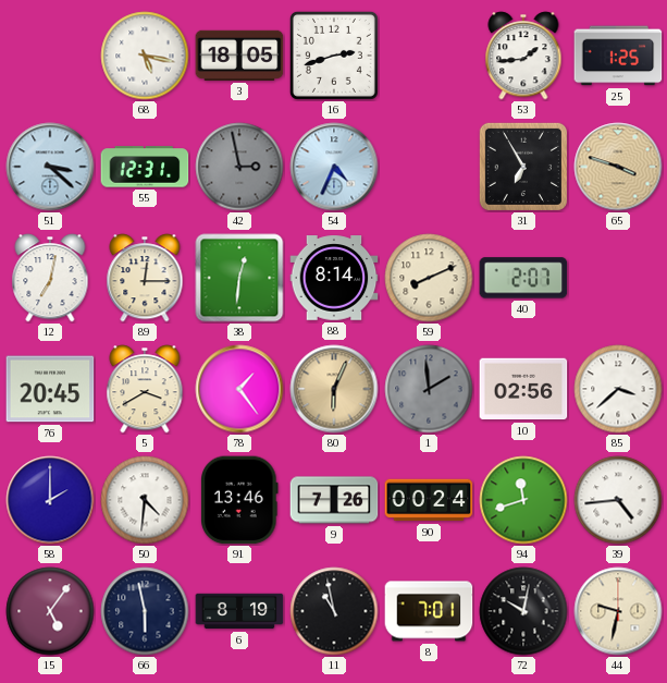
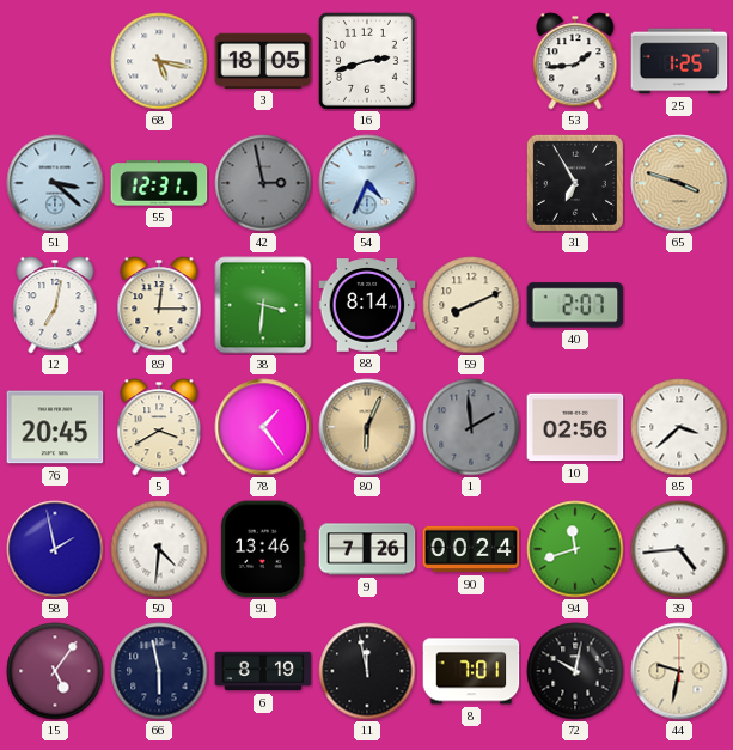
38: 12:31 -> 3:31
58: 2:00 -> 1:58
11: 10:58 -> 11:58
